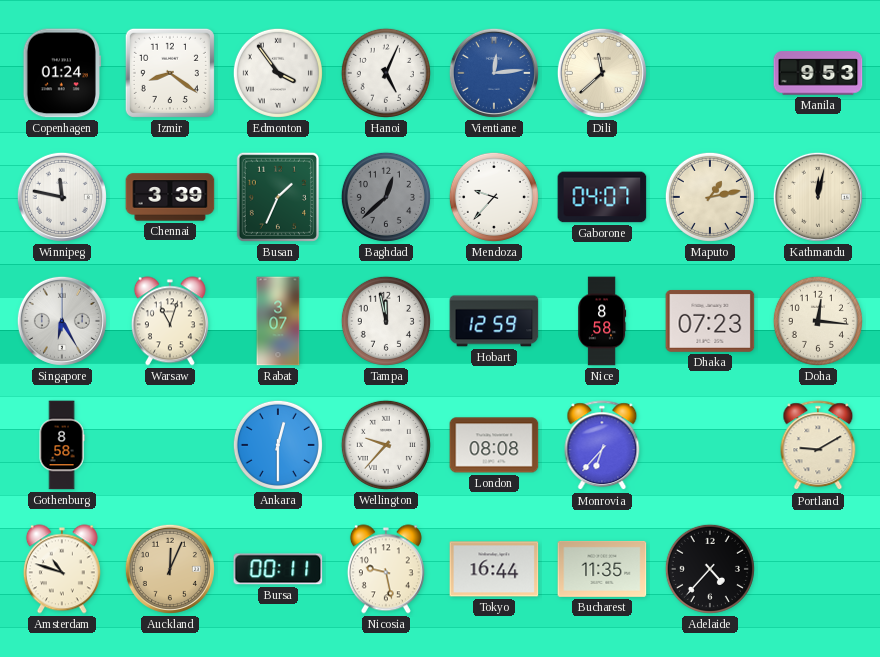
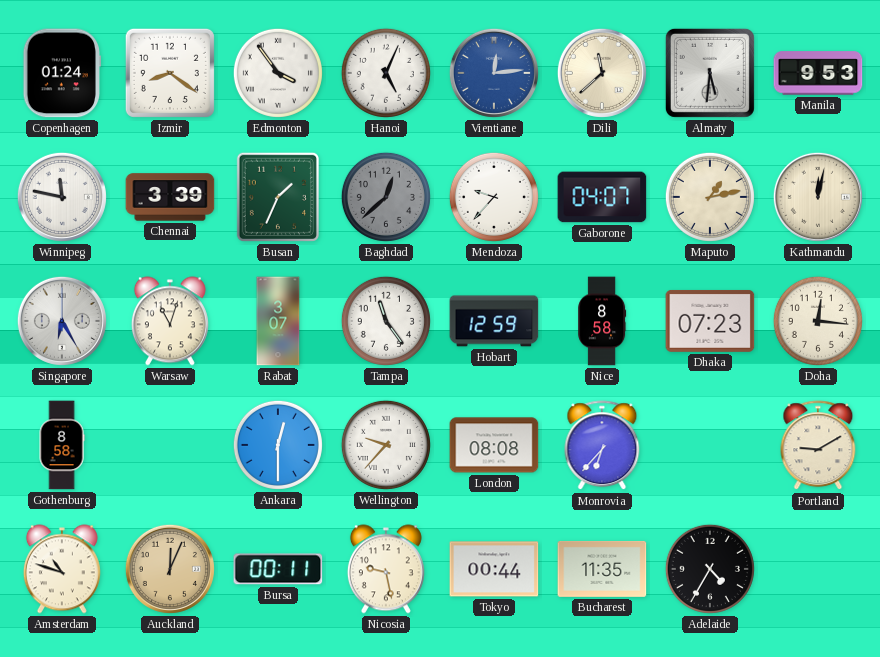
Almaty: none -> 5:31
Tampa: 11:58 -> 11:24
Tokyo: 16:44 -> 00:44
Adelaide: 4:37 -> 4:35
